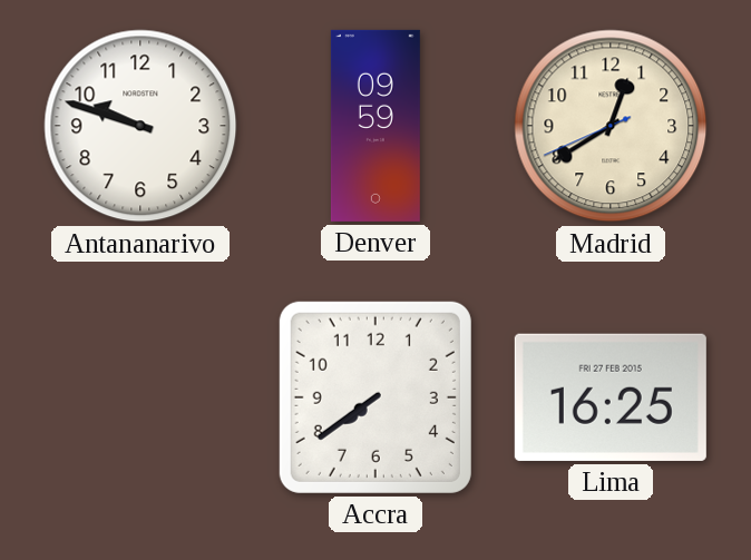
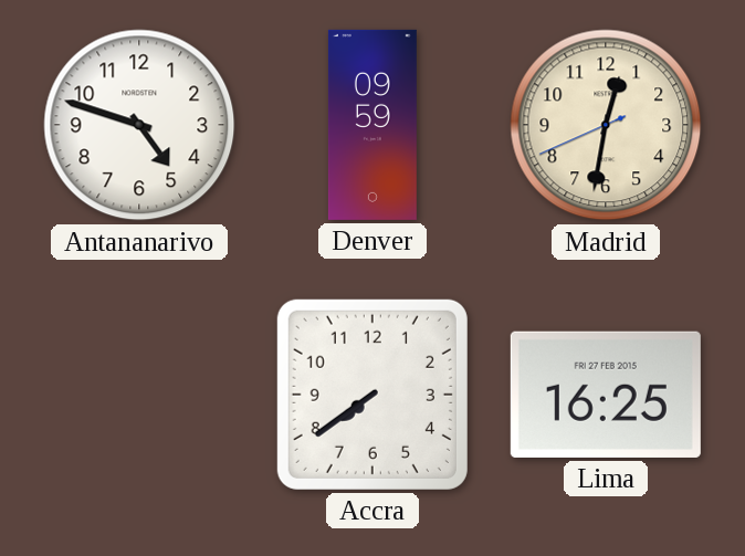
Antananarivo: 9:48 -> 4:48
Madrid: 12:39 -> 12:31
